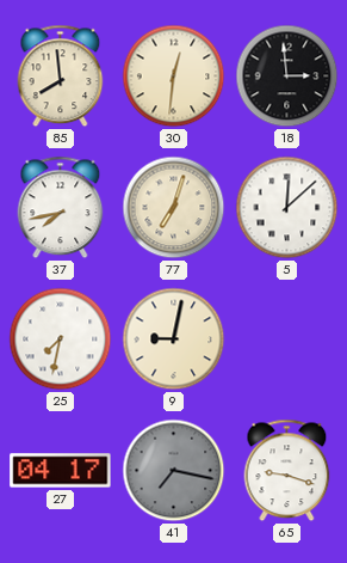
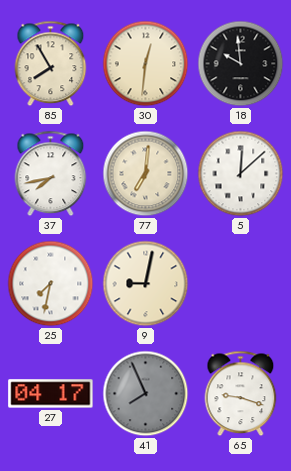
85: 7:59 -> 7:55
18: 2:59 -> 9:59
77: 7:03 -> 7:01
41: 7:17 -> 7:56
